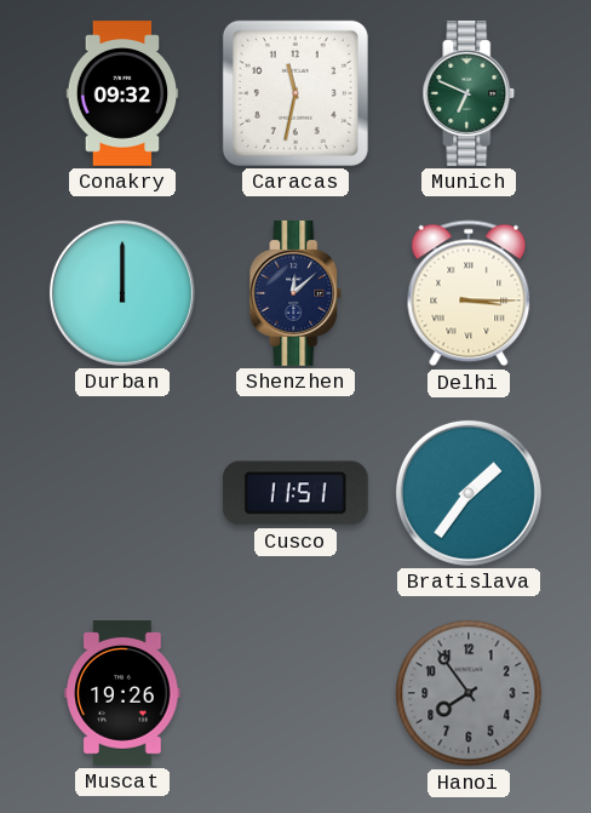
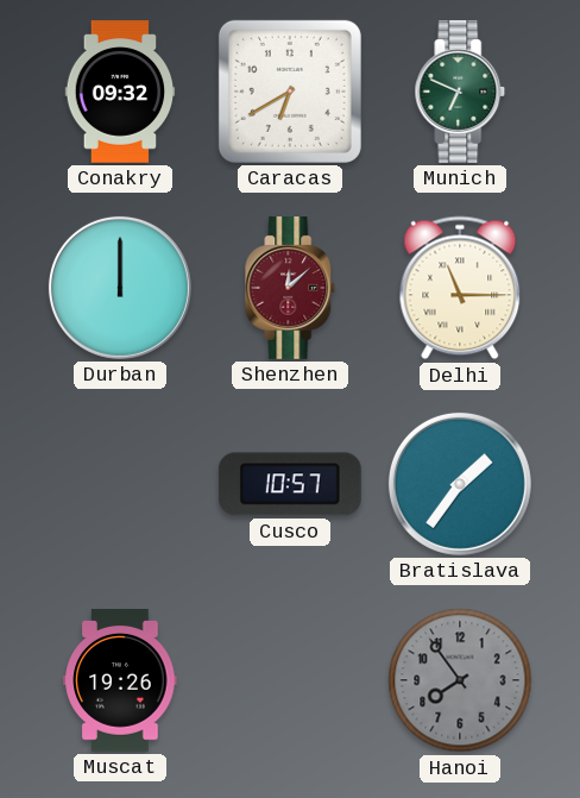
Caracas: 11:32 -> 6:40
Shenzhen dial: navy -> burgundy
Delhi: 3:15 -> 11:15
Cusco: 11:51 -> 10:57
